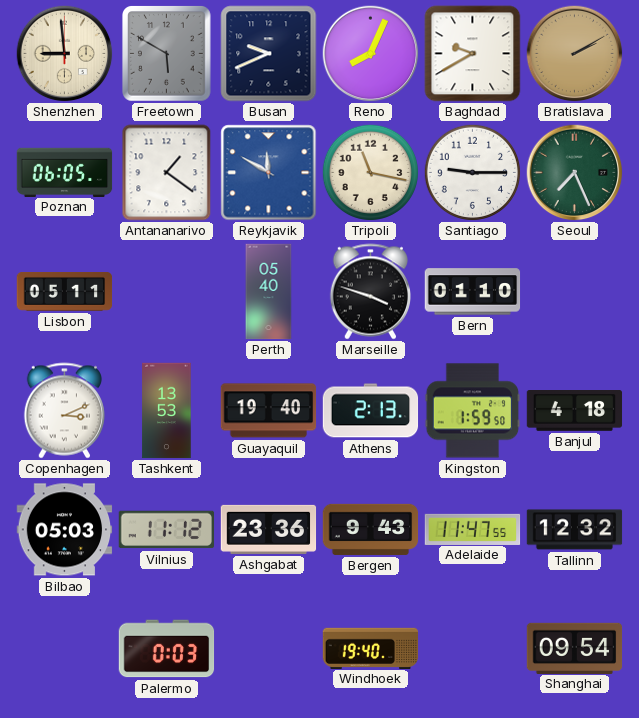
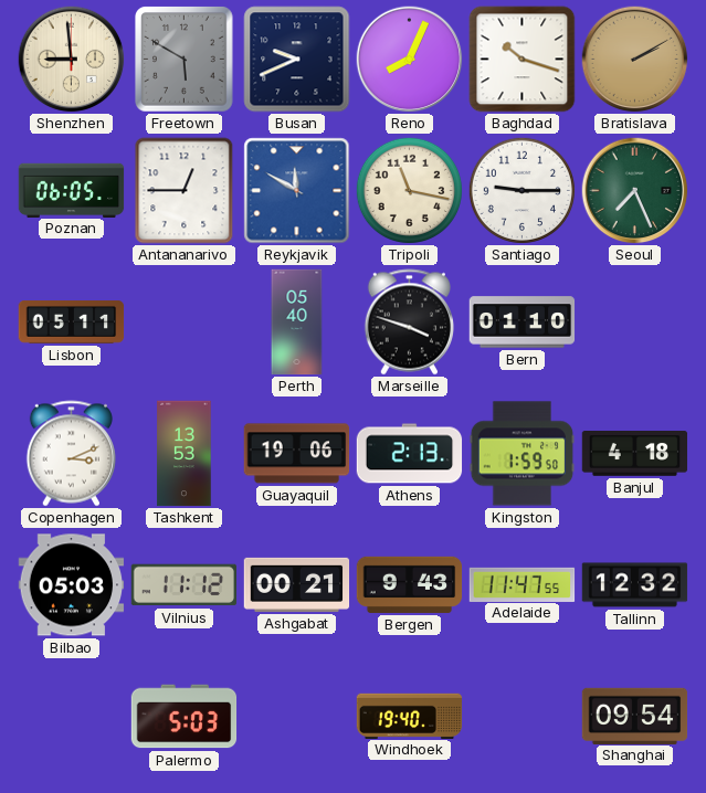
Baghdad: 9:40 -> 10:18
Antananarivo: 1:21 -> 12:45
Guayaquil: 19:40 -> 19:06
Ashgabat: 23:36 -> 00:21
Palermo: 0:03 -> 5:03
